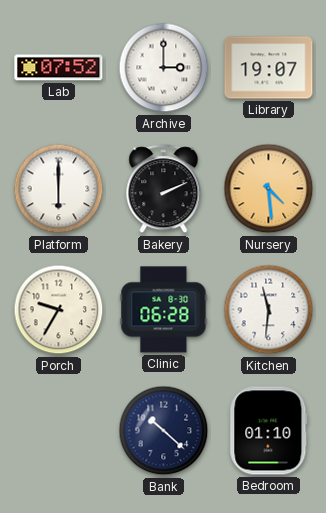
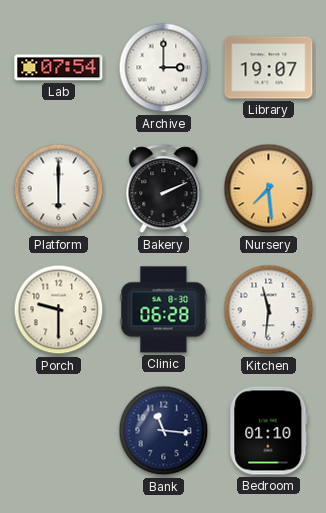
Lab: 07:52 -> 07:54
Nursery: 4:29 -> 7:29
Porch: 9:35 -> 9:30
Bank: 10:22 -> 11:16
